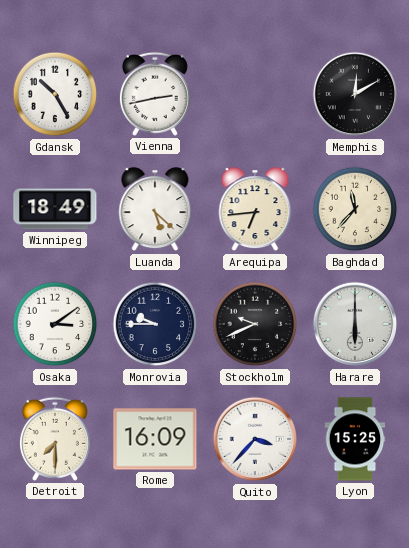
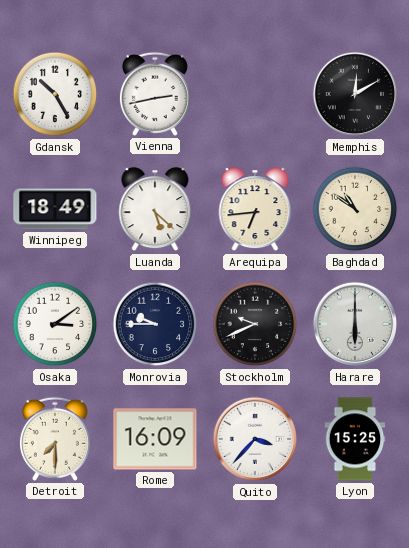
Baghdad: 11:37 -> 10:51
